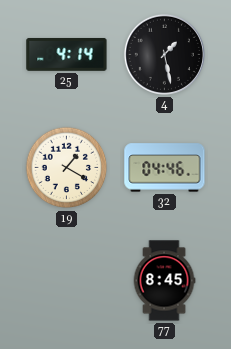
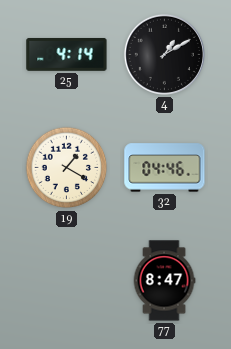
4: 1:28 -> 1:10
77: 8:45 -> 8:47
